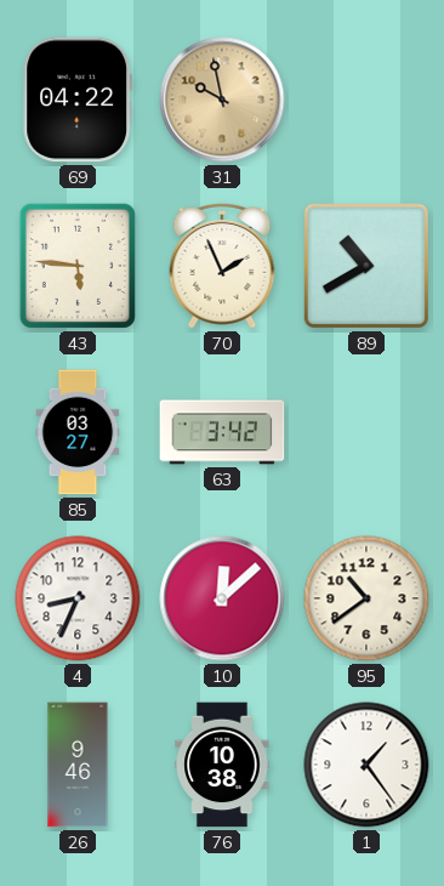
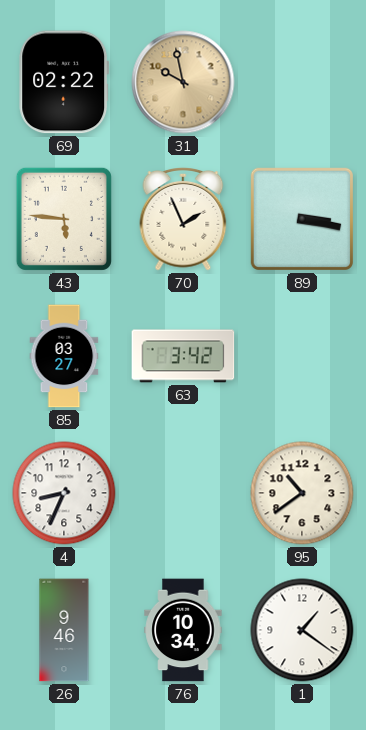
69: 04:22 -> 02:22
89: 10:40 -> 3:17
10: 12:08 -> none
76: 10:38 -> 10:34
1: 1:24 -> 1:21
